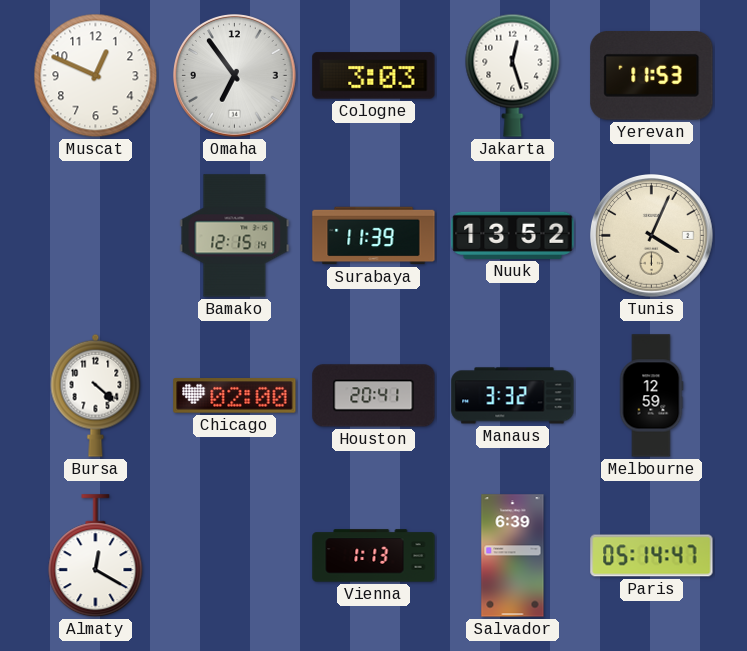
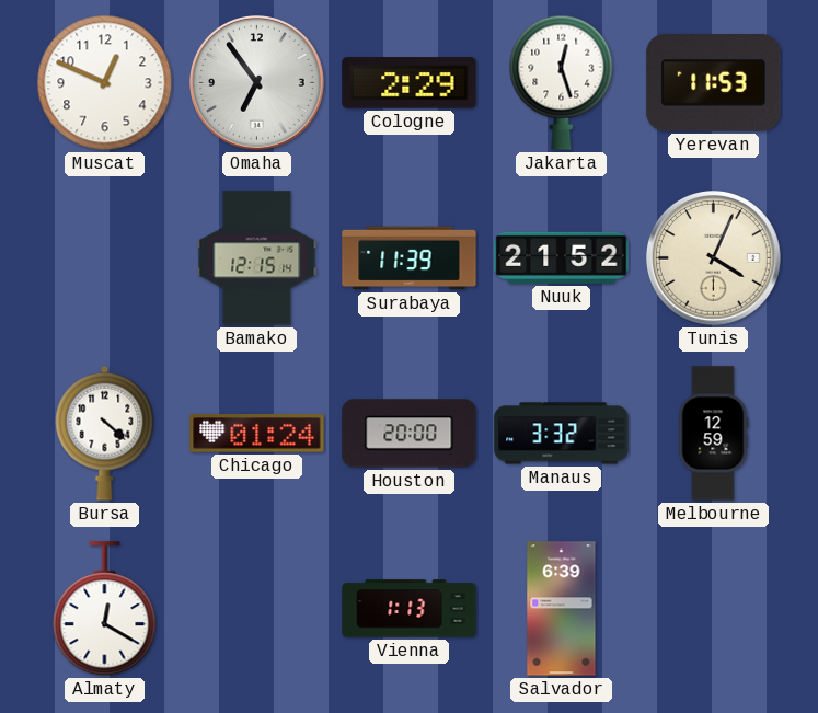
Cologne: 3:03 -> 2:29
Nuuk: 13:52 -> 21:52
Chicago: 02:00 -> 01:24
Houston: 20:41 -> 20:00
Paris: 05:14 -> none
